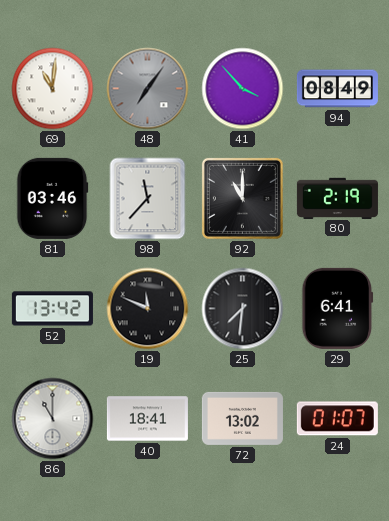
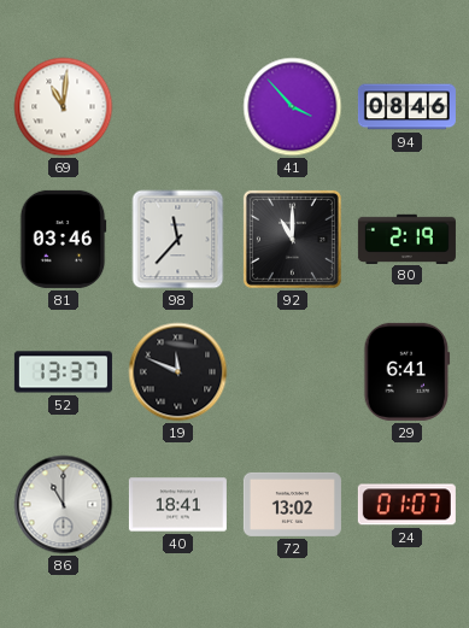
48: 7:06 -> none
94: 08:49 -> 08:46
52: 13:42 -> 13:37
25: 7:31 -> none
